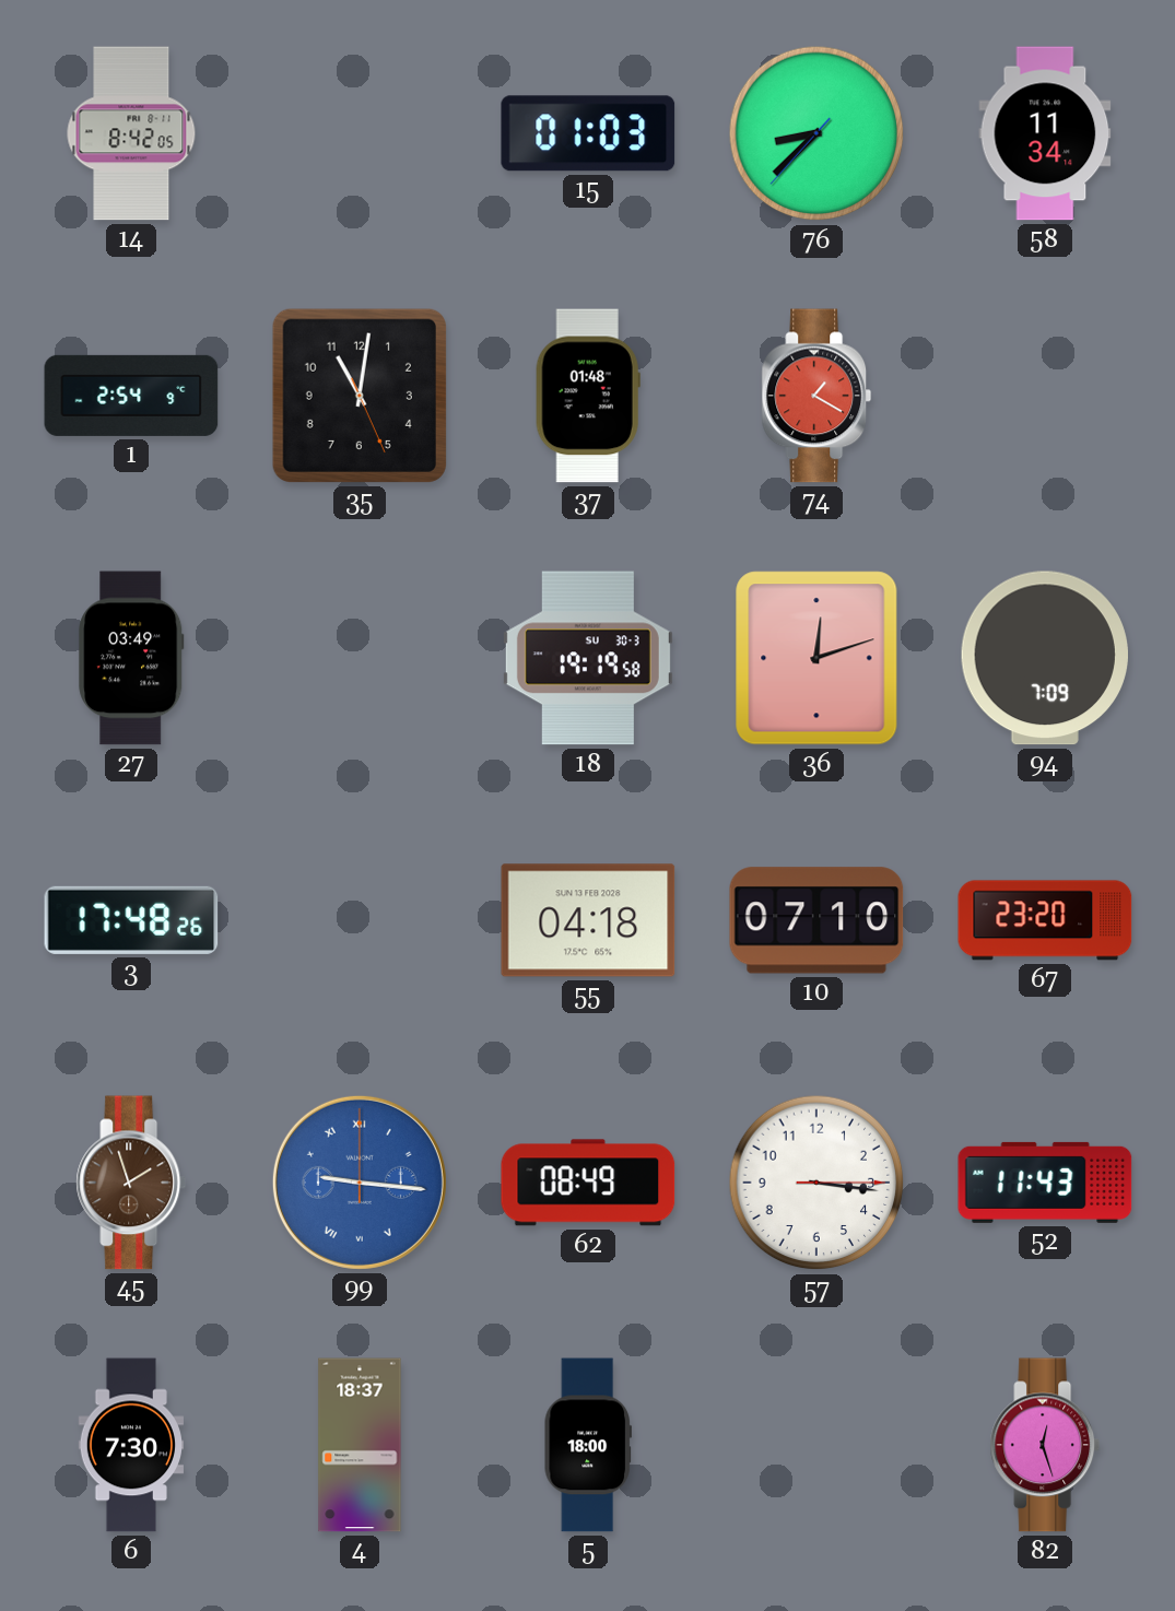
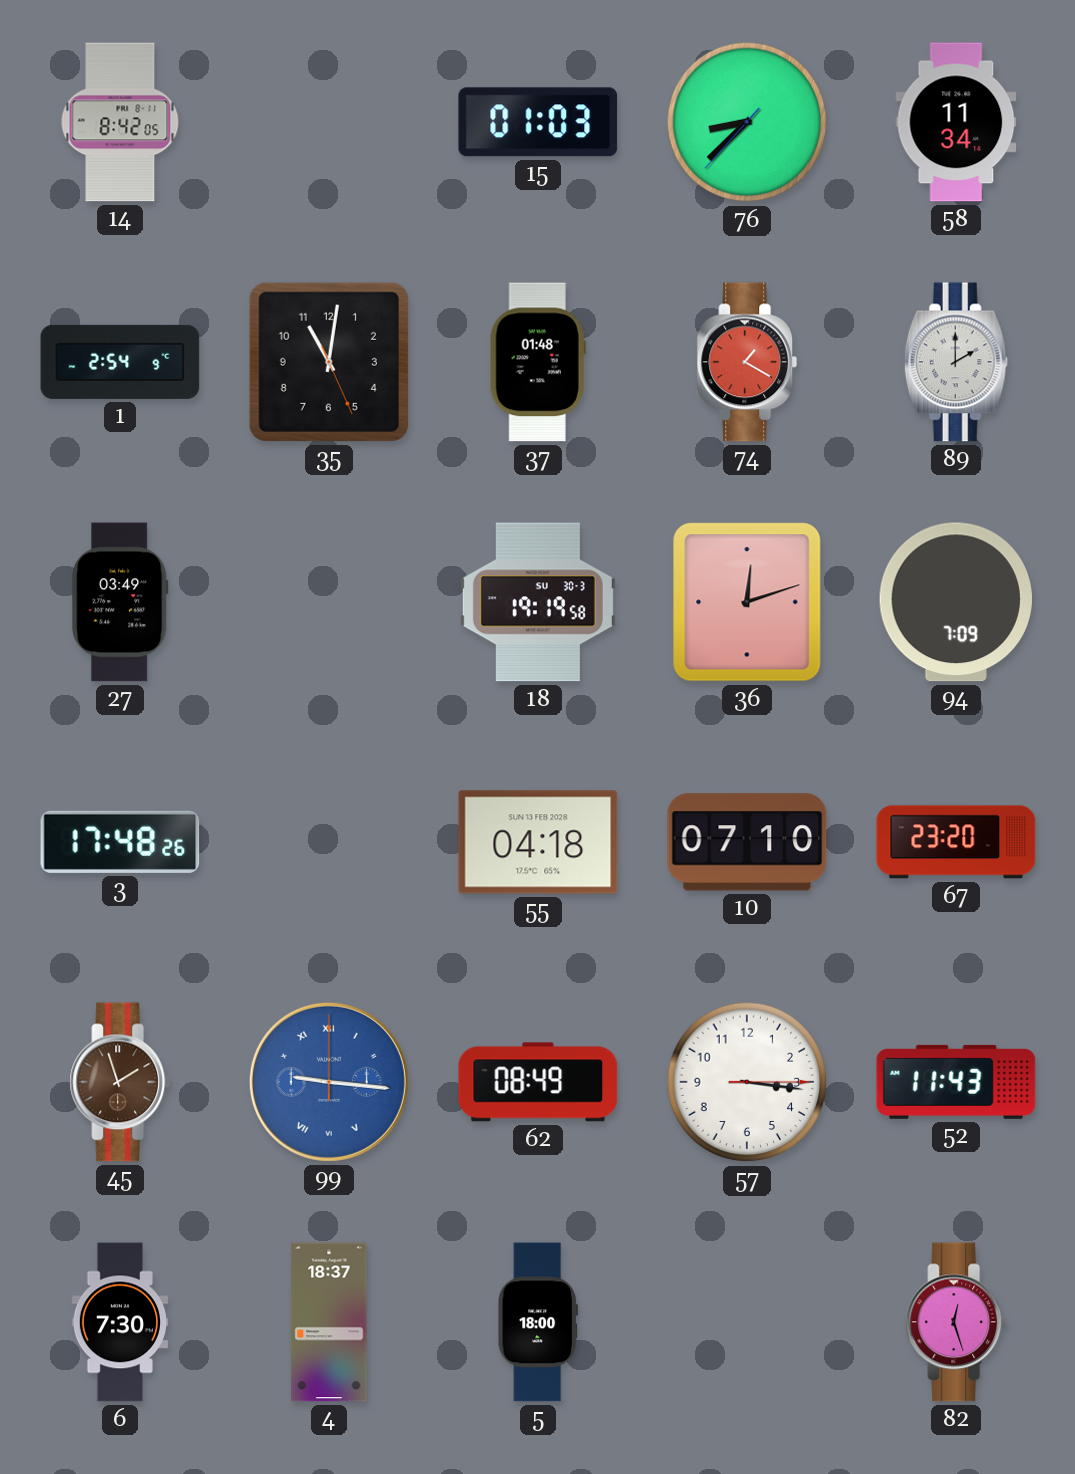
89: none -> 2:00
